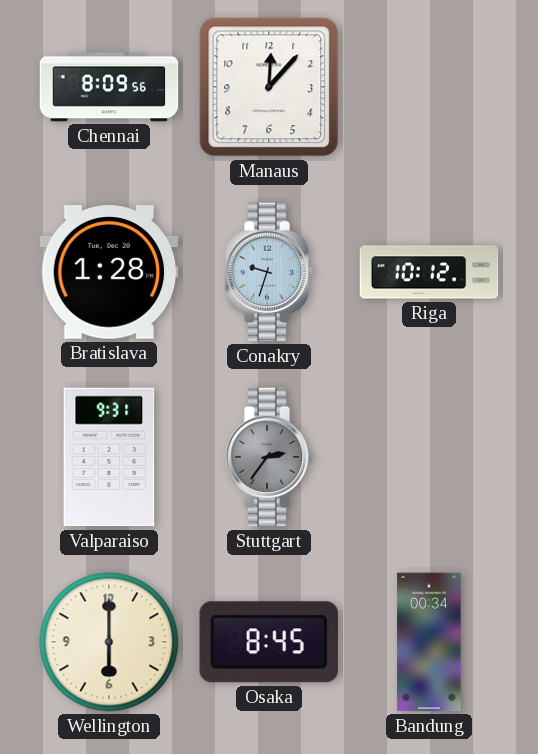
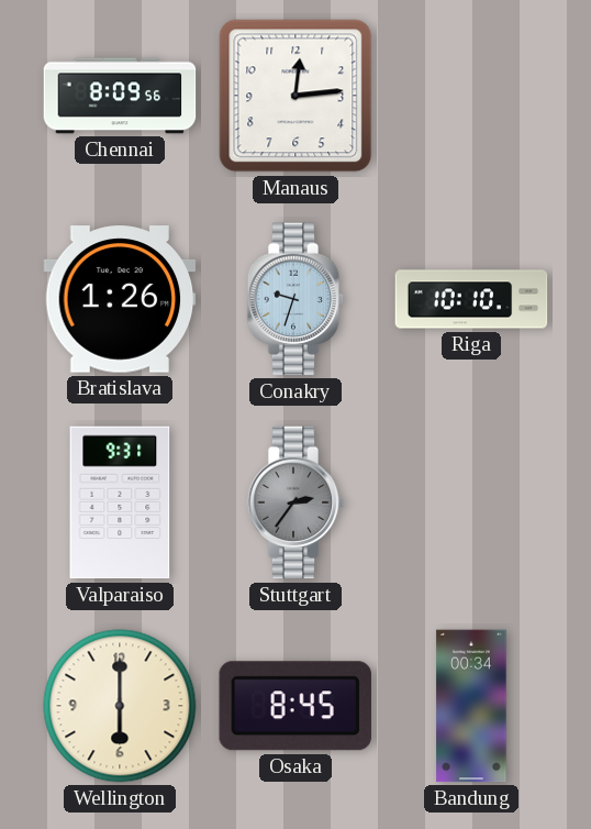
Manaus: 12:07 -> 12:14
Bratislava: 1:28 -> 1:26
Riga: 10:12 -> 10:10
